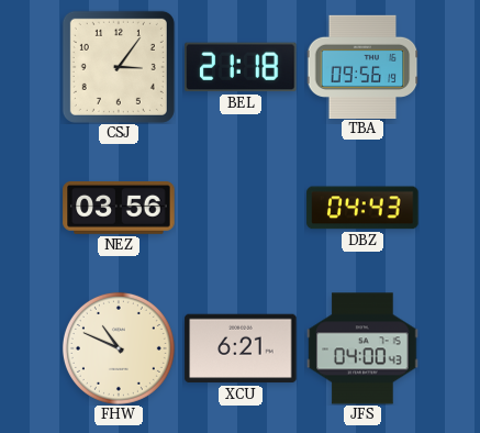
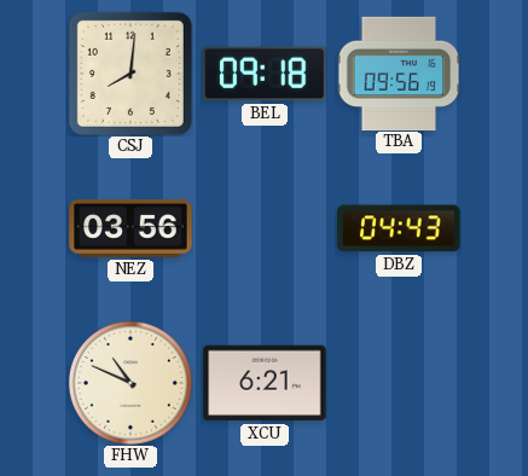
CSJ: 3:06 -> 8:01
BEL: 21:18 -> 09:18
JFS: 04:00 -> none
